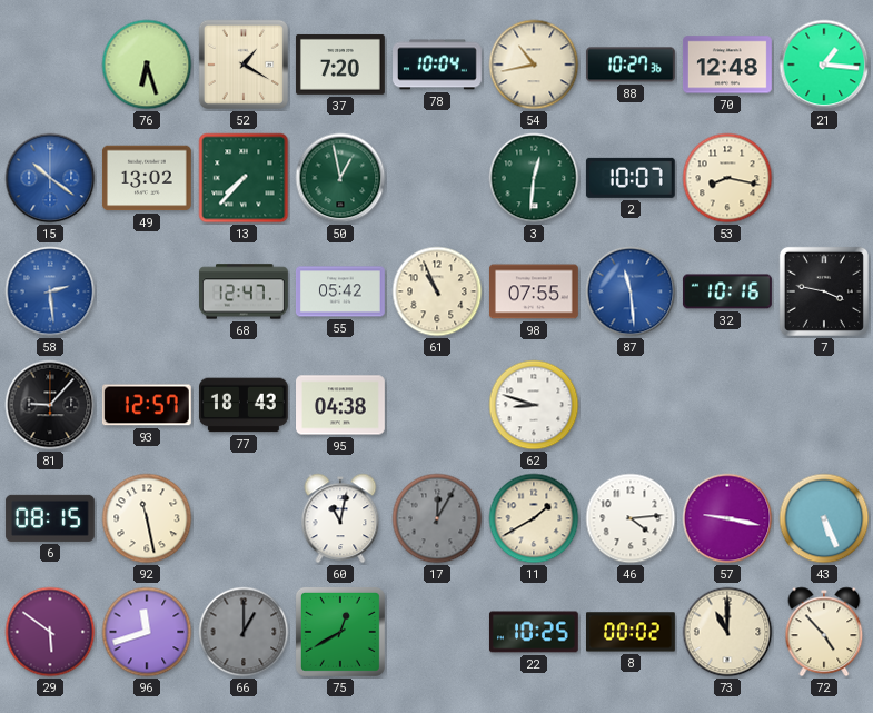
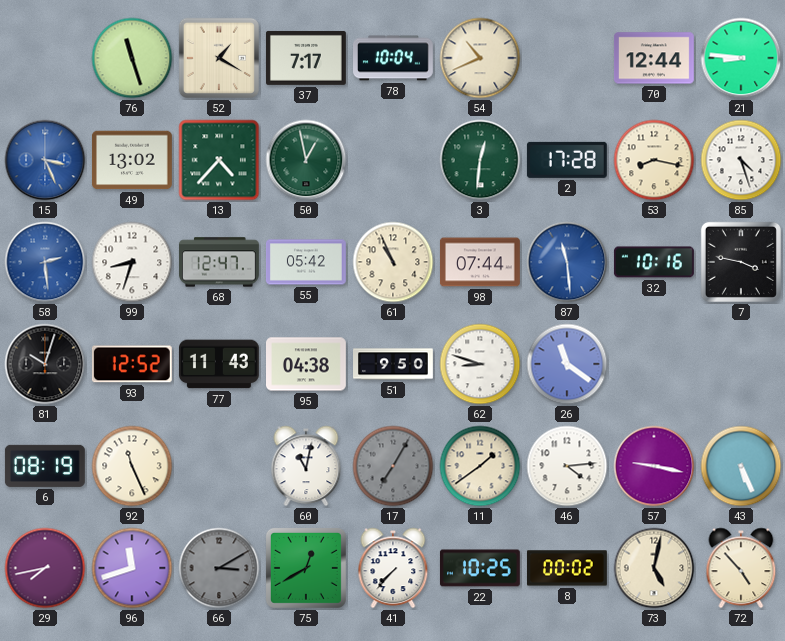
76: 6:27 -> 11:27
37: 7:20 -> 7:17
54: 10:43 -> 10:41
88: 10:27 -> none
70: 12:48 -> 12:44
21: 1:16 -> 8:46
15: 10:21 -> 3:26
13: 7:37 -> 4:37
2: 10:07 -> 17:28
85: none -> 4:27
99: none -> 8:33
98: 07:55 -> 07:44
81: 9:07 -> 10:03
93: 12:57 -> 12:52
77: 18:43 -> 11:43
51: none -> 9:50
26: none -> 11:21
6: 08:15 -> 08:19
92: 11:28 -> 11:26
17: 12:05 -> 7:05
11: 1:40 -> 1:39
29: 5:51 -> 7:43
66: 1:00 -> 3:10
41: none -> 7:37
73: 11:00 -> 5:02
